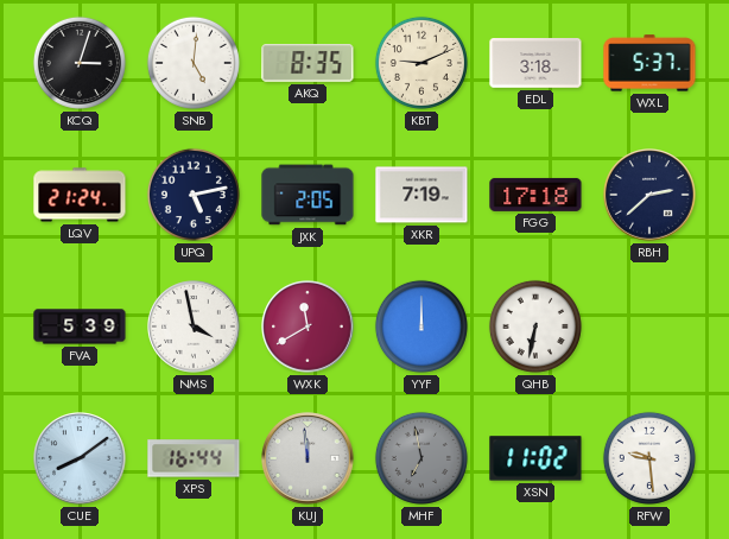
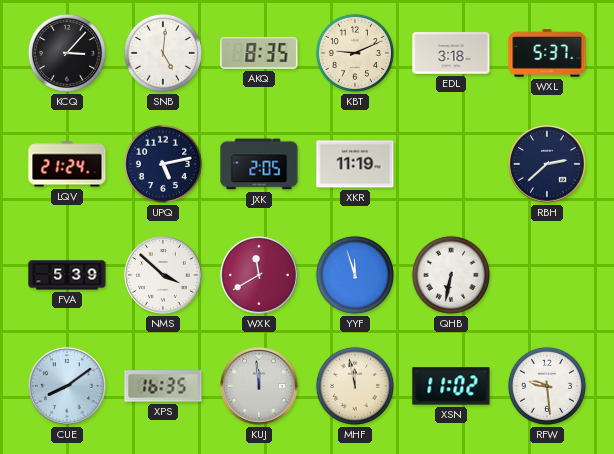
KCQ: 3:03 -> 3:07
XKR: 7:19 -> 11:19
FGG: 17:18 -> none
NMS: 3:58 -> 3:52
YYF: 12:00 -> 11:57
XPS: 16:44 -> 16:35
MHF: 6:58 -> 11:58
MHF dial: grey -> cream
